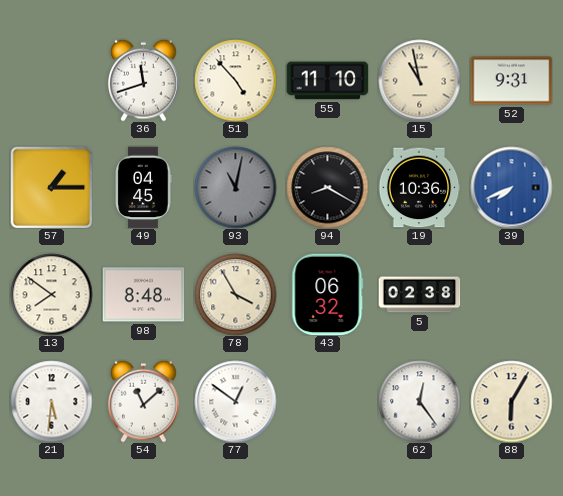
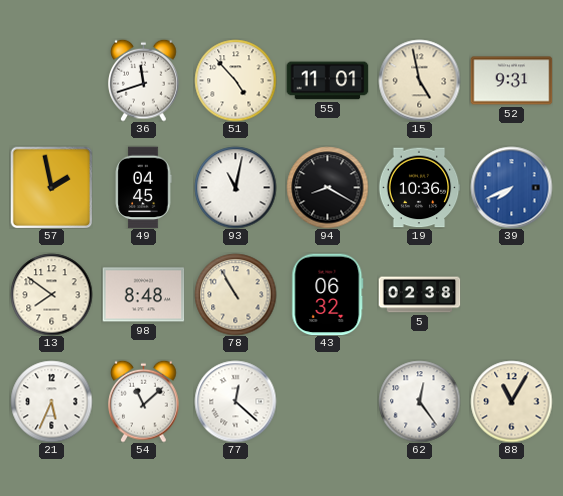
55: 11:10 -> 11:01
15: 10:58 -> 4:58
57: 1:15 -> 1:58
93 dial: grey -> white
78: 3:55 -> 10:55
21: 5:31 -> 5:34
77: 12:51 -> 12:22
88: 6:05 -> 11:05
